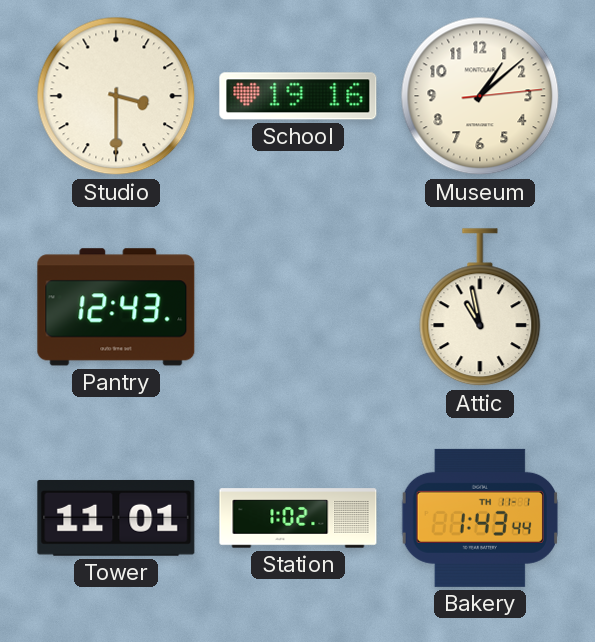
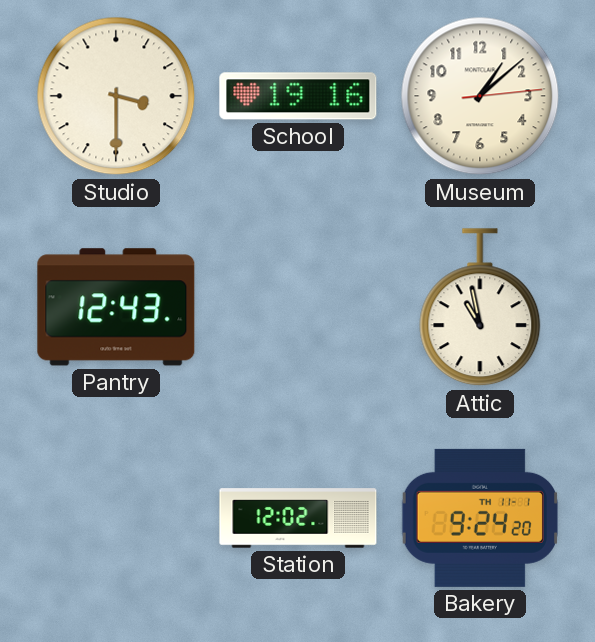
Tower: 11:01 -> none
Station: 1:02 -> 12:02
Bakery: 1:43 -> 9:24
